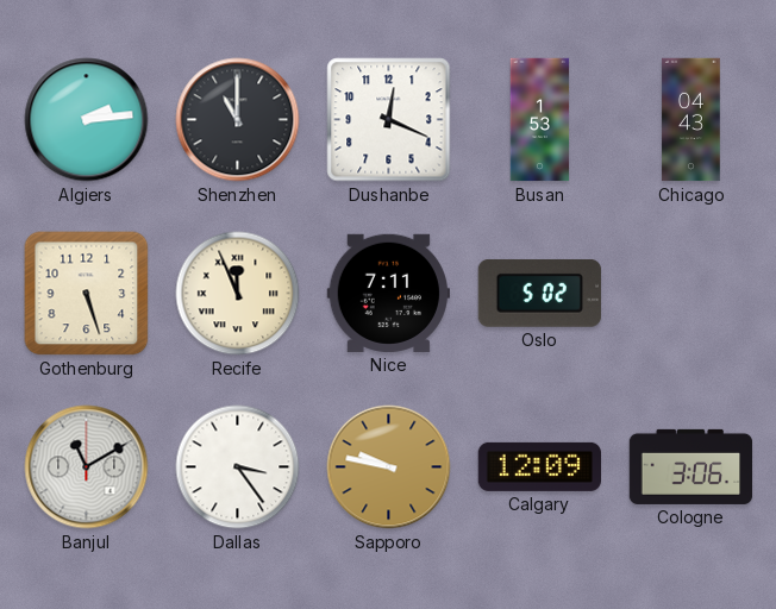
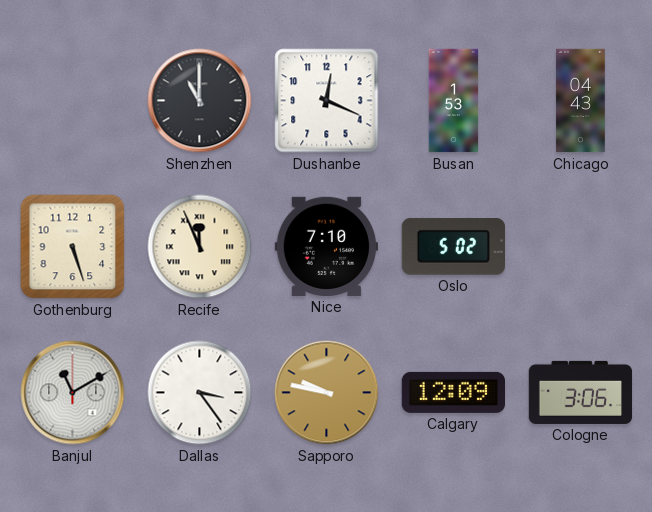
Algiers: 2:14 -> none
Nice: 7:11 -> 7:10
